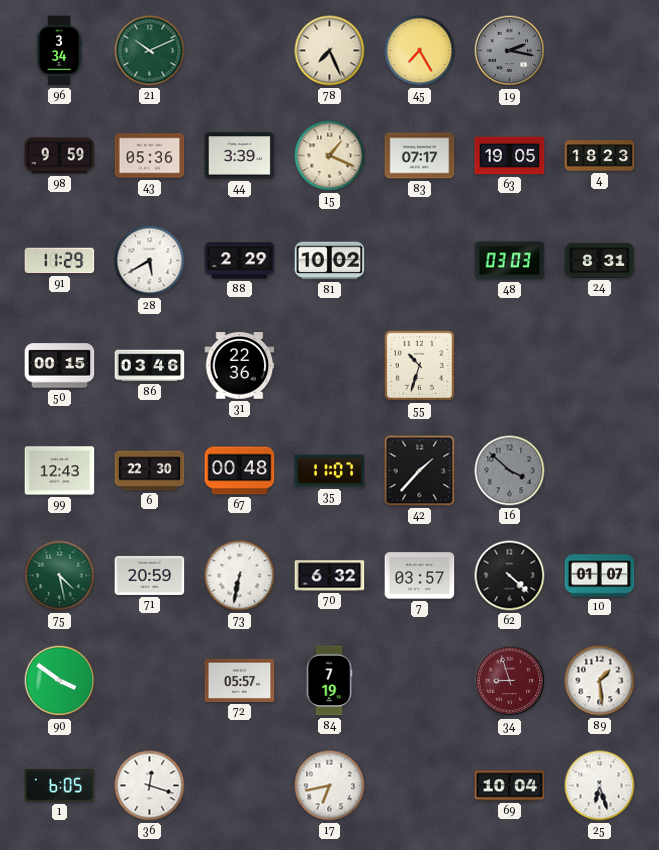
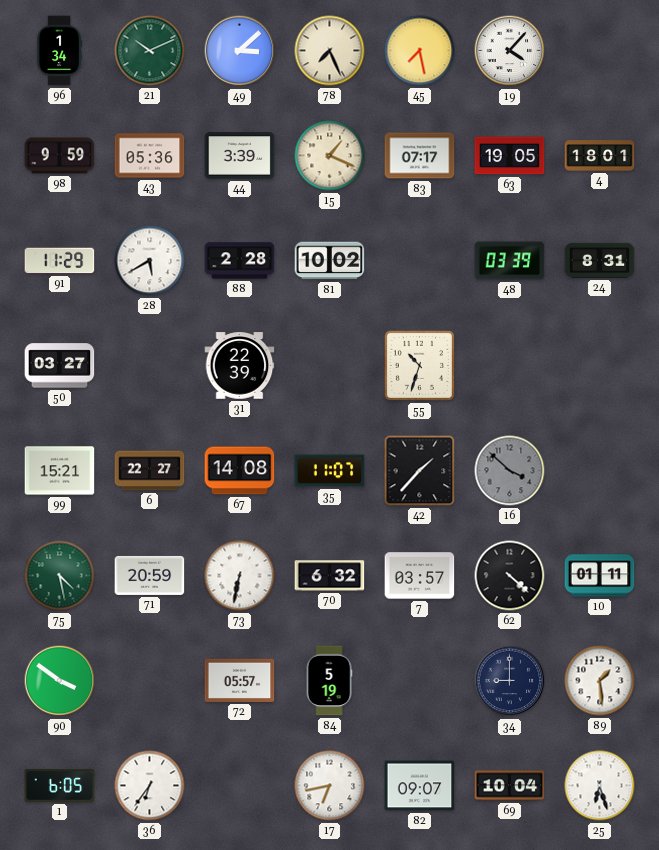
96: 3:34 -> 1:34
49: none -> 3:08
45: 7:25 -> 7:28
19: 2:17 -> 4:07
19 dial: grey -> white
4: 18:23 -> 18:01
88: 2:29 -> 2:28
48: 03:03 -> 03:39
50: 00:15 -> 03:27
86: 03:46 -> none
31: 22:36 -> 22:39
99: 12:43 -> 15:21
6: 22:30 -> 22:27
67: 00:48 -> 14:08
10: 01:07 -> 01:11
84: 7:19 -> 5:19
34: 8:57 -> 9:00
34 dial: burgundy -> navy
36: 12:18 -> 6:36
82: none -> 09:07
